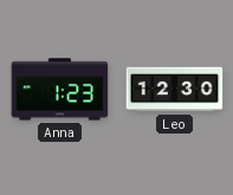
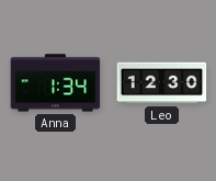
Anna: 1:23 -> 1:34
